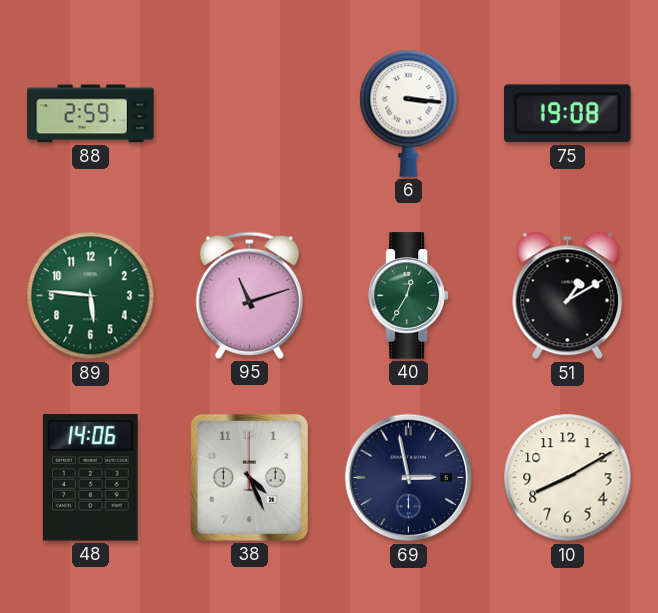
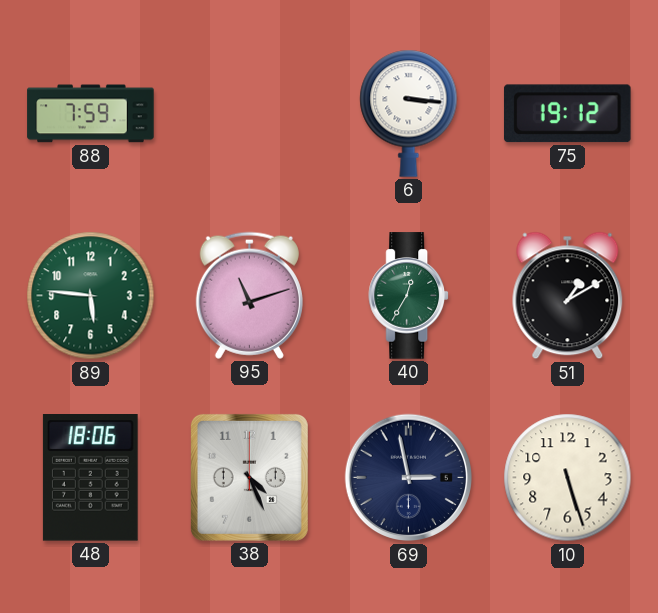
88: 2:59 -> 7:59
75: 19:08 -> 19:12
48: 14:06 -> 18:06
10: 8:10 -> 5:27
